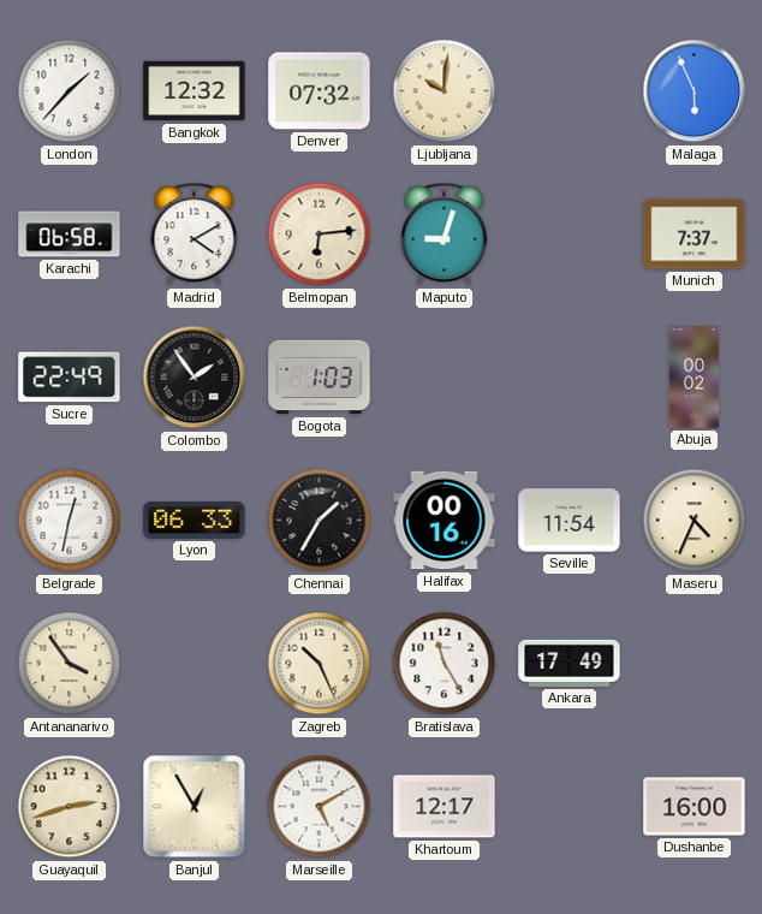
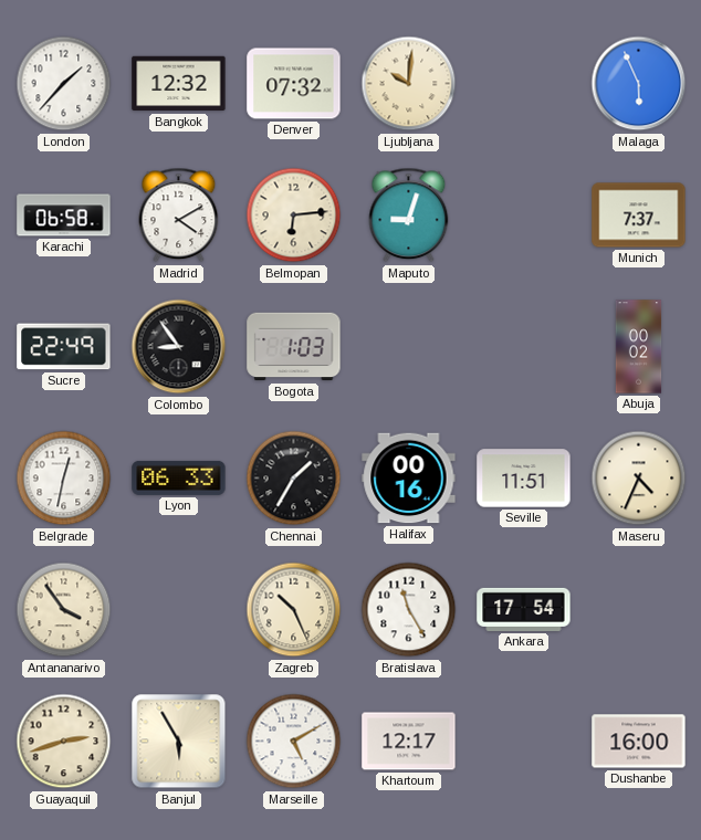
Colombo: 1:54 -> 8:54
Seville: 11:54 -> 11:51
Ankara: 17:49 -> 17:54
Banjul: 12:55 -> 5:55
